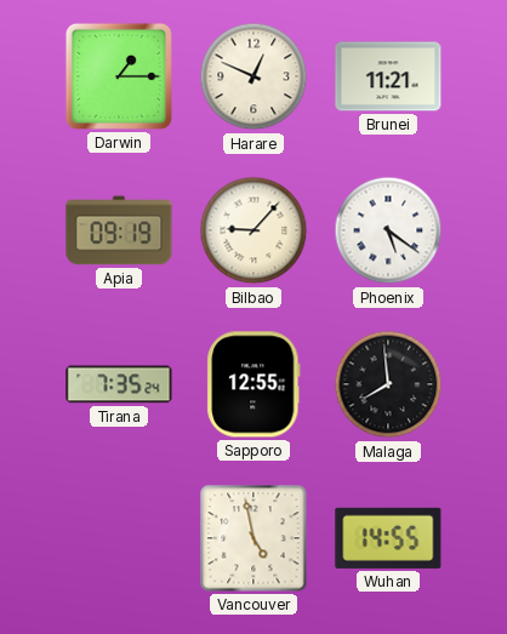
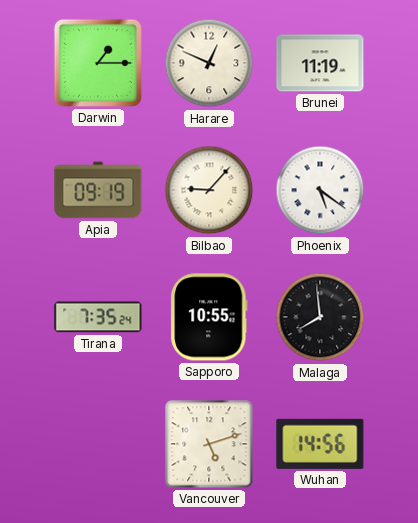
Brunei: 11:21 -> 11:19
Sapporo: 12:55 -> 10:55
Vancouver: 4:58 -> 5:12
Wuhan: 14:55 -> 14:56
